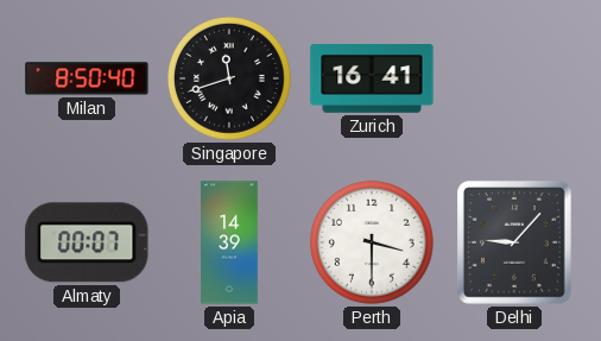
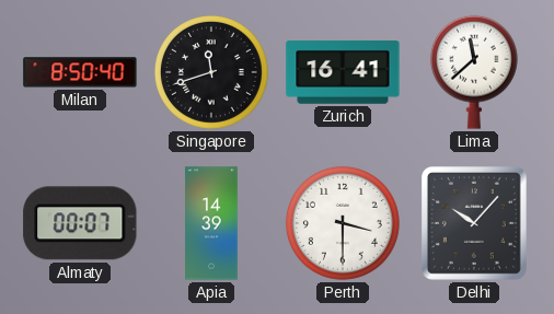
Lima: none -> 11:38
Delhi: 9:07 -> 10:07
